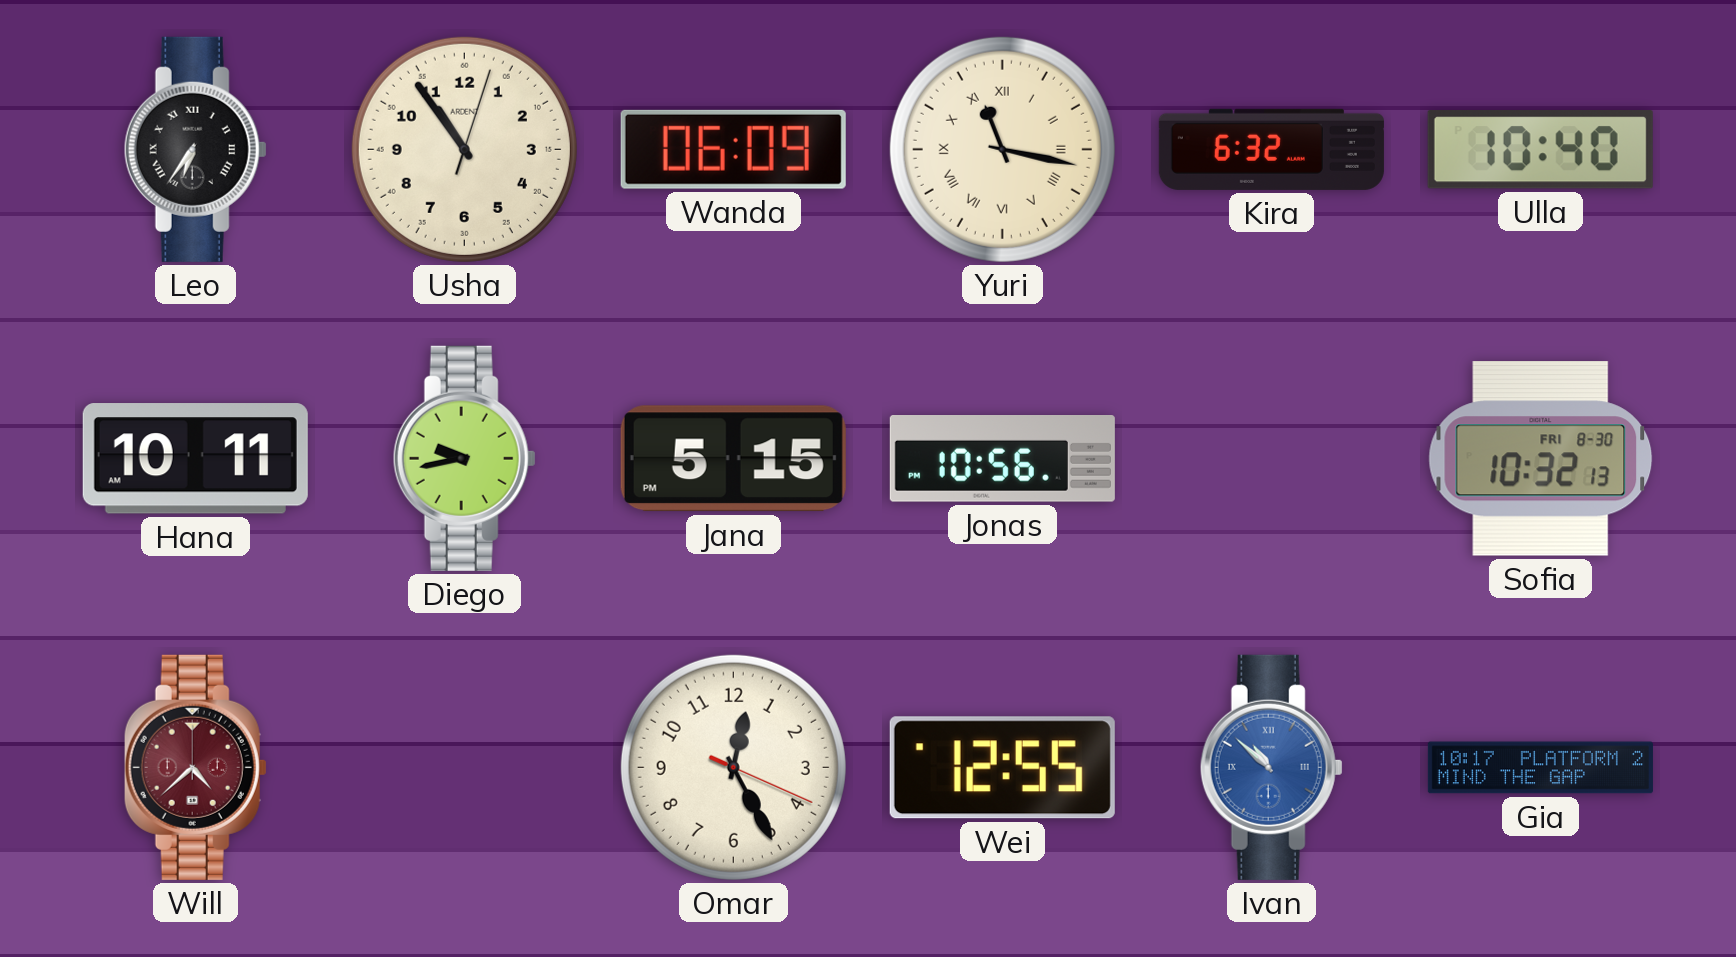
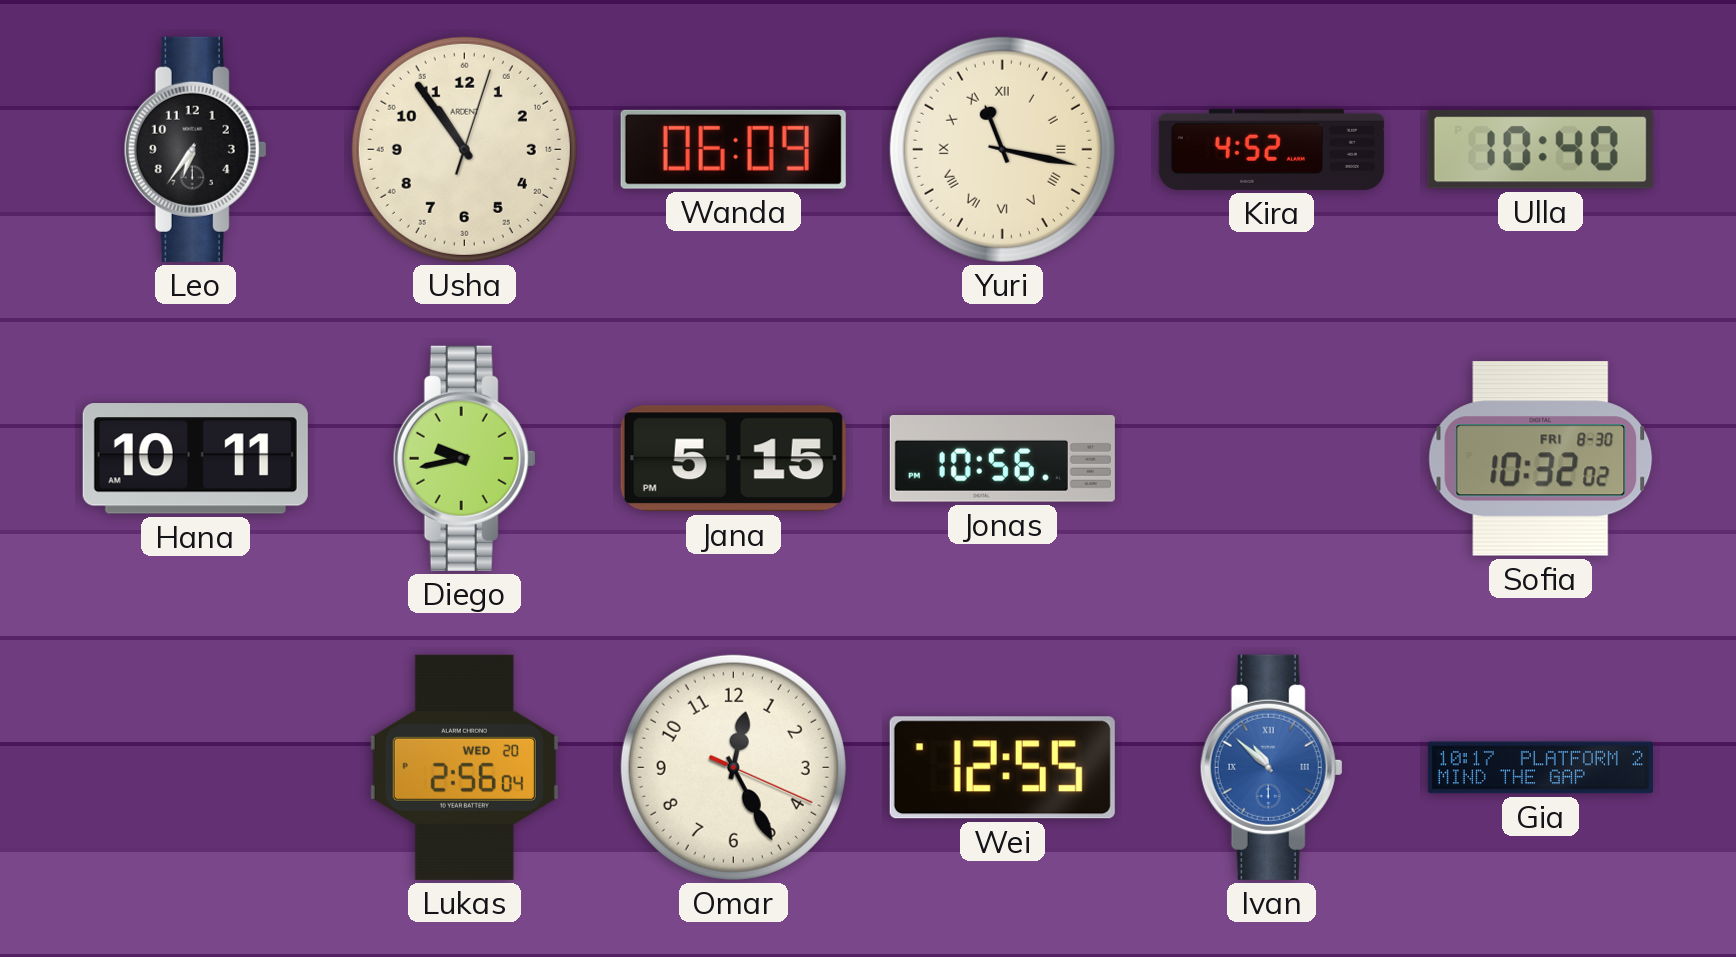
Leo numerals: Roman -> Arabic
Kira: 6:32 -> 4:52
Sofia: 10:32:13 -> 10:32:02
Will: 4:38 -> none
Lukas: none -> 2:56
